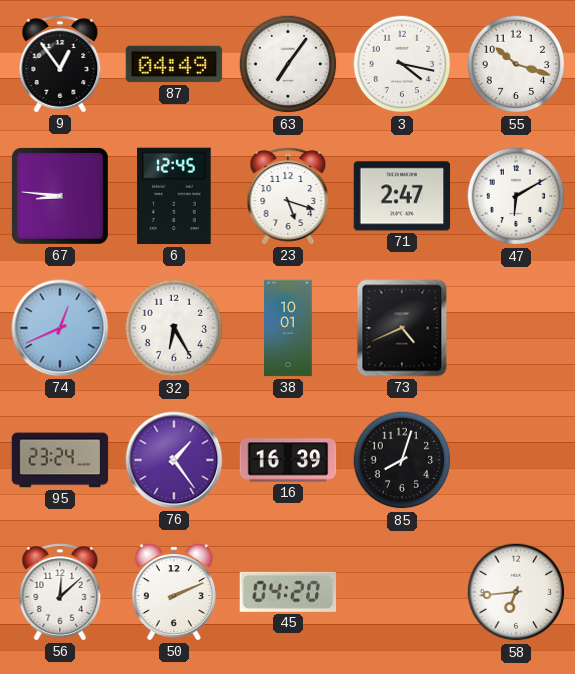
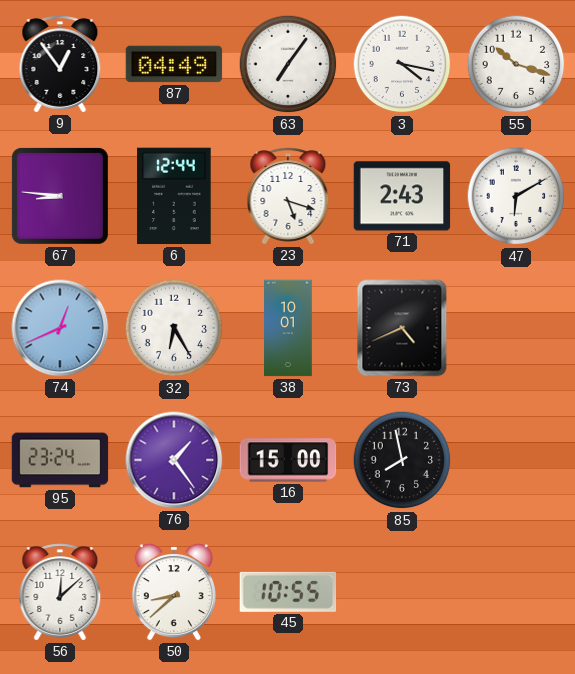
6: 12:45 -> 12:44
71: 2:47 -> 2:43
16: 16:39 -> 15:00
85: 8:03 -> 7:58
50: 2:11 -> 8:38
45: 04:20 -> 10:55
58: 6:44 -> none
